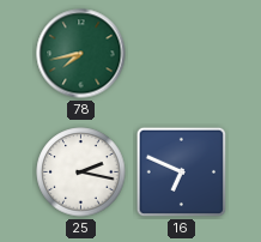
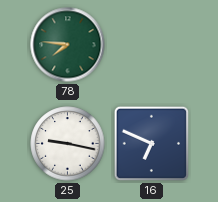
78: 7:43 -> 7:46
25: 2:17 -> 9:17
